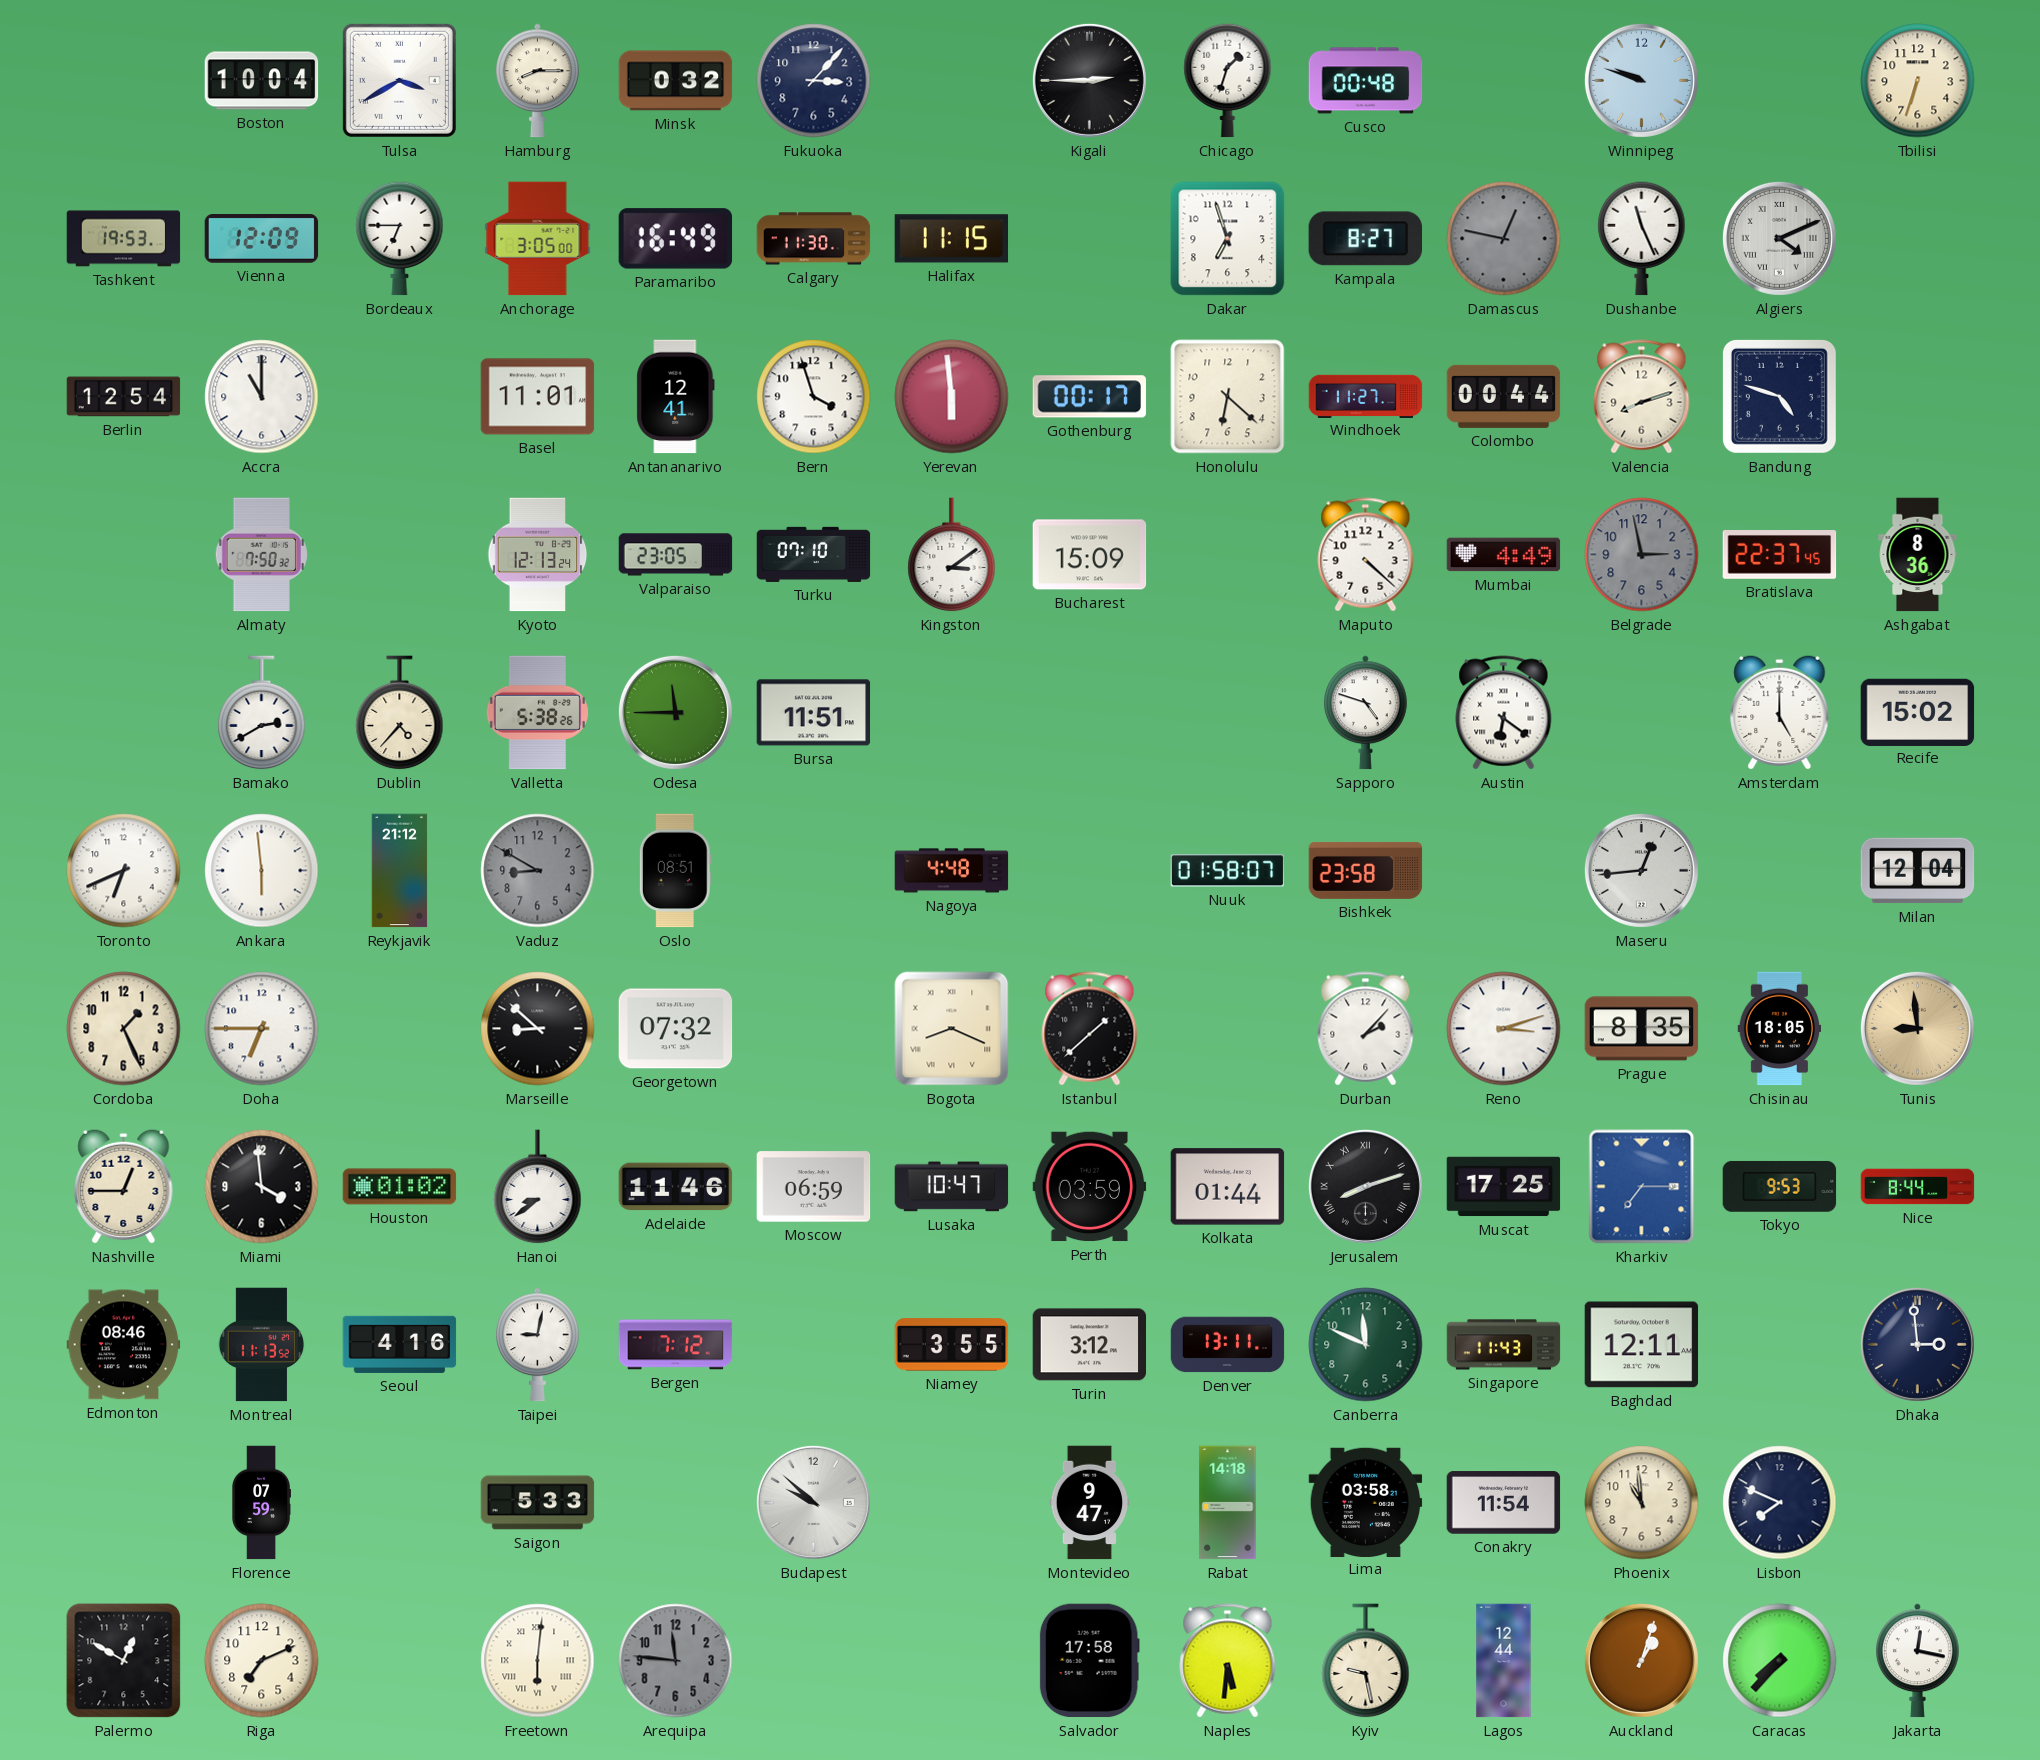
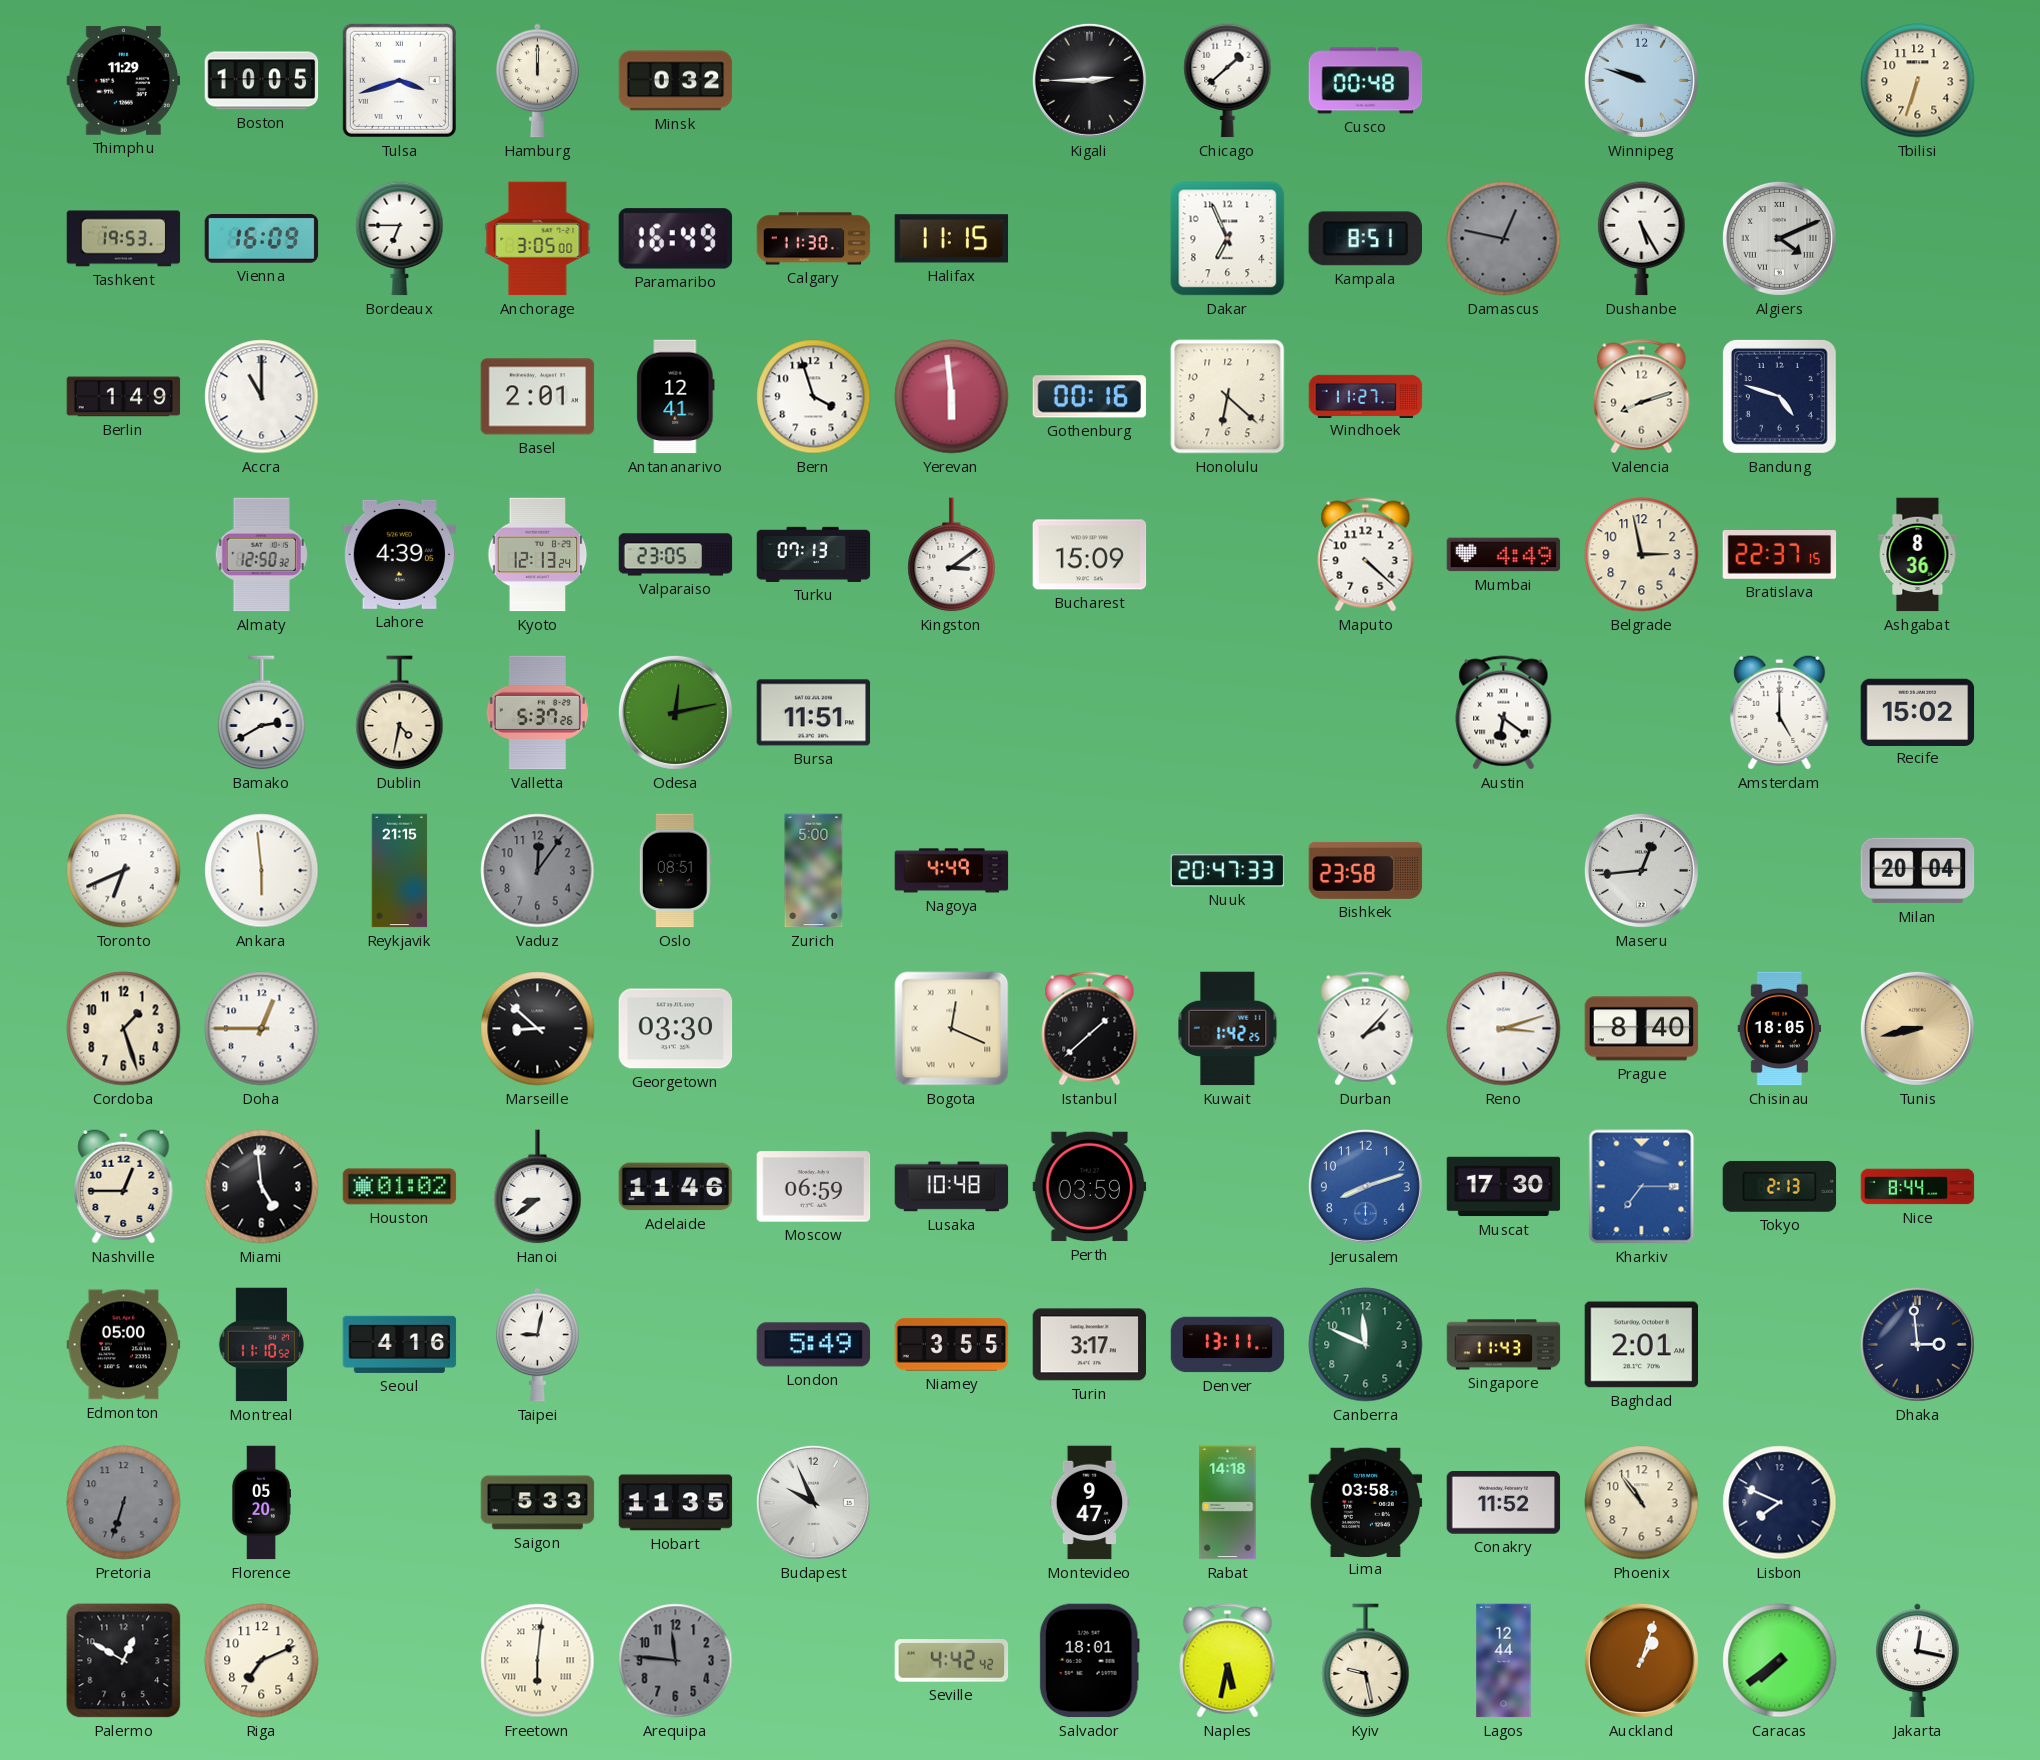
Thimphu: none -> 11:29
Boston: 10:04 -> 10:05
Tulsa: 3:40 -> 3:42
Hamburg: 8:15 -> 12:00
Fukuoka: 3:07 -> none
Chicago: 1:33 -> 1:38
Vienna: 12:09 -> 16:09
Dakar: 6:57 -> 6:56
Kampala: 8:27 -> 8:51
Dushanbe: 11:26 -> 5:25
Berlin: 12:54 -> 1:49
Basel: 11:01 -> 2:01
Gothenburg: 00:17 -> 00:16
Colombo: 00:44 -> none
Almaty: 7:50 -> 12:50
Lahore: none -> 4:39
Turku: 07:10 -> 07:13
Belgrade dial: grey -> cream
Bratislava: 22:37:45 -> 22:37:15
Dublin: 4:37 -> 4:32
Valletta: 5:38 -> 5:37
Odesa: 11:45 -> 12:13
Sapporo: 4:48 -> none
Reykjavik: 21:12 -> 21:15
Vaduz: 8:50 -> 12:06
Zurich: none -> 5:00
Nagoya: 4:48 -> 4:49
Nuuk: 01:58 -> 20:47
Milan: 12:04 -> 20:04
Cordoba: 1:26 -> 1:27
Doha: 6:45 -> 12:45
Georgetown: 07:32 -> 03:30
Bogota: 8:19 -> 12:19
Kuwait: none -> 1:42
Prague: 8:35 -> 8:40
Tunis: 8:59 -> 8:43
Miami: 3:59 -> 4:59
Lusaka: 10:47 -> 10:48
Kolkata: 01:44 -> none
Jerusalem dial: black -> blue
Jerusalem numerals: Roman -> Arabic
Muscat: 17:25 -> 17:30
Tokyo: 9:53 -> 2:13
Edmonton: 08:46 -> 05:00
Montreal: 11:13 -> 11:10
Bergen: 7:12 -> none
London: none -> 5:49
Turin: 3:12 -> 3:17
Baghdad: 12:11 -> 2:01
Pretoria: none -> 6:33
Florence: 07:59 -> 05:20
Hobart: none -> 11:35
Budapest: 9:52 -> 9:56
Conakry: 11:54 -> 11:52
Phoenix: 10:59 -> 10:54
Seville: none -> 4:42
Salvador: 17:58 -> 18:01
Naples: 5:31 -> 5:32
Caracas: 7:37 -> 7:39
